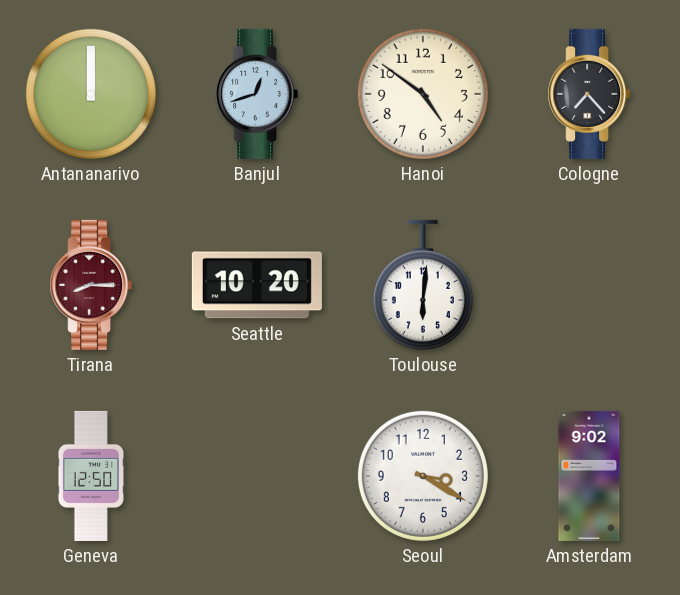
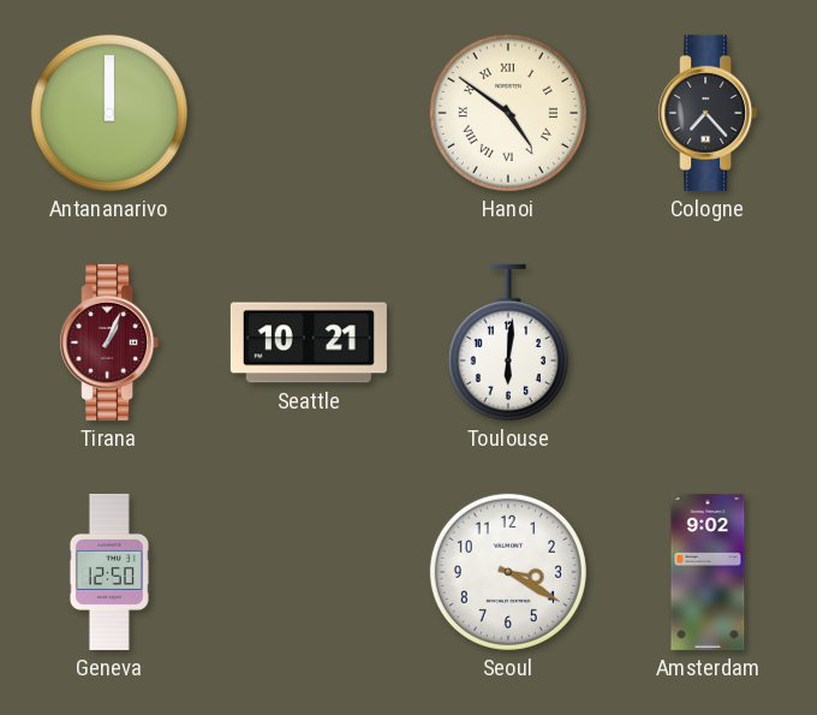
Banjul: 12:42 -> none
Hanoi numerals: Arabic -> Roman
Tirana: 8:15 -> 1:04
Seattle: 10:20 -> 10:21
